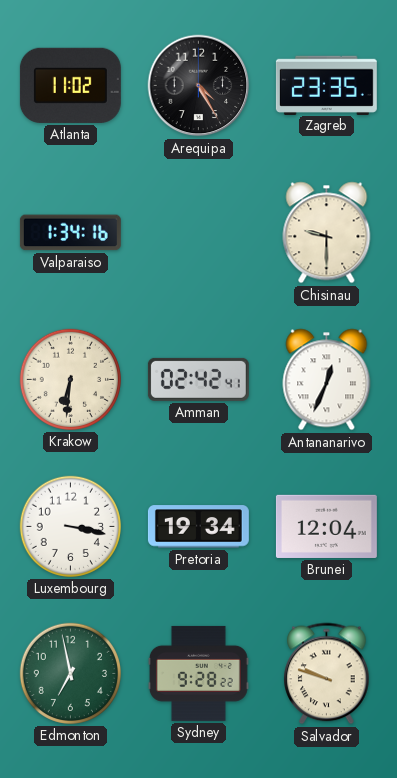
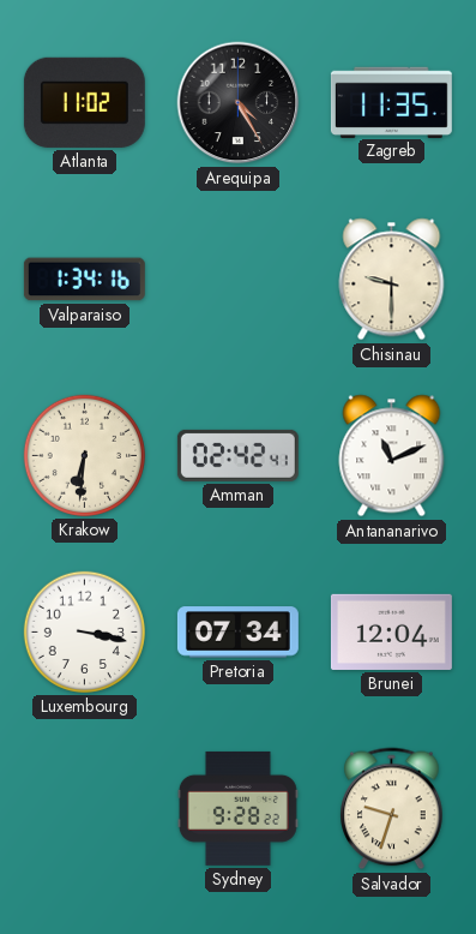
Zagreb: 23:35 -> 11:35
Antananarivo: 12:34 -> 11:11
Pretoria: 19:34 -> 07:34
Edmonton: 6:58 -> none
Salvador: 9:48 -> 9:33
